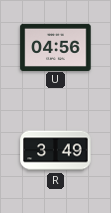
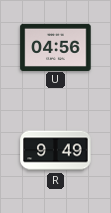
R: 3:49 -> 9:49
